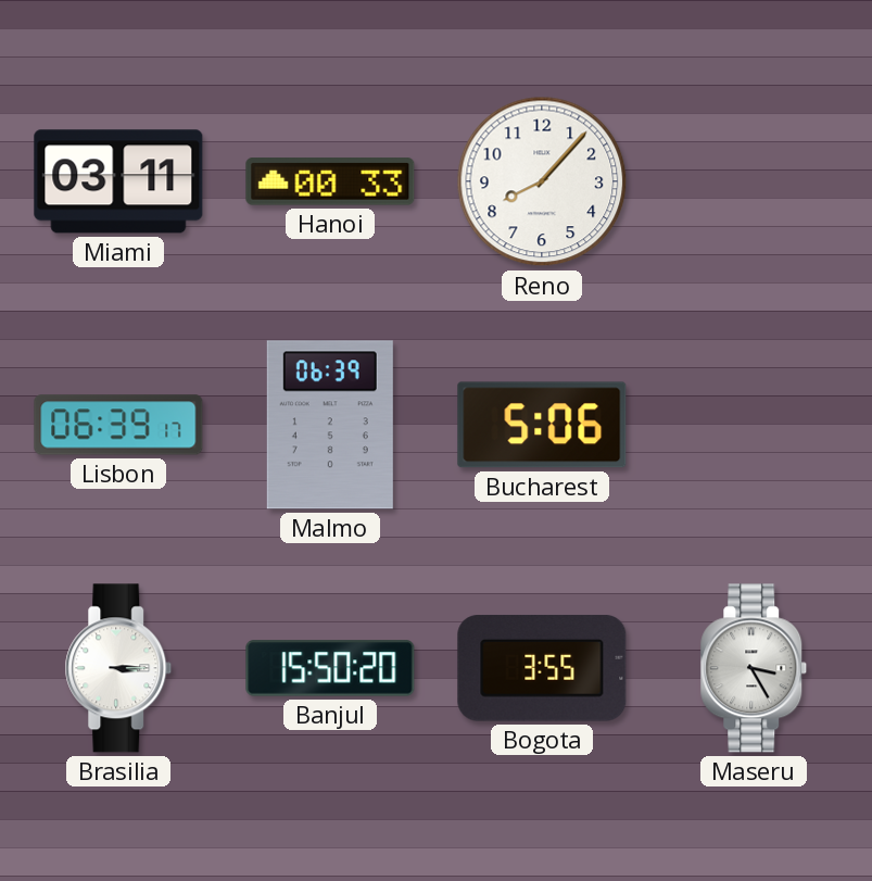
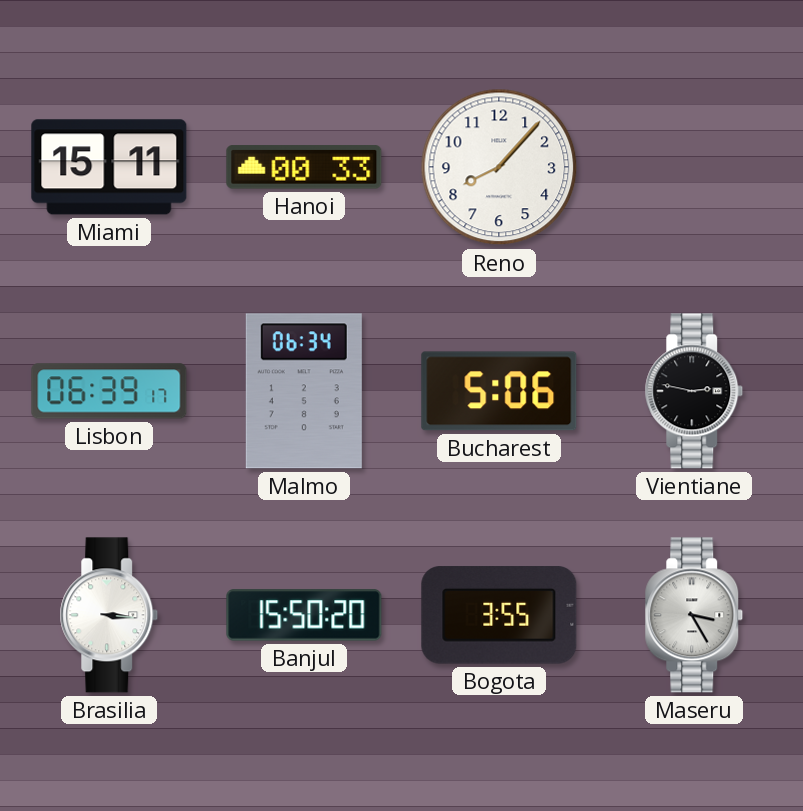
Miami: 03:11 -> 15:11
Malmo: 06:39 -> 06:34
Vientiane: none -> 2:47
Brasilia: 3:15 -> 3:16
